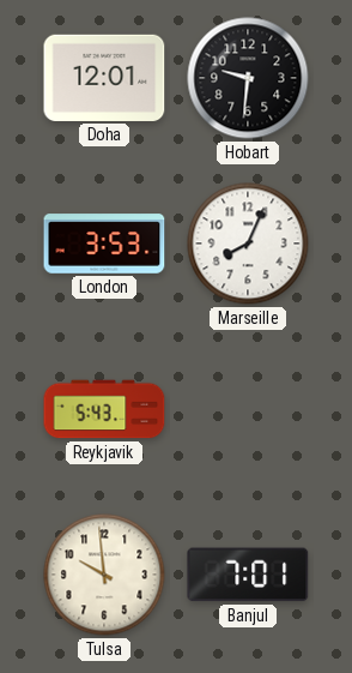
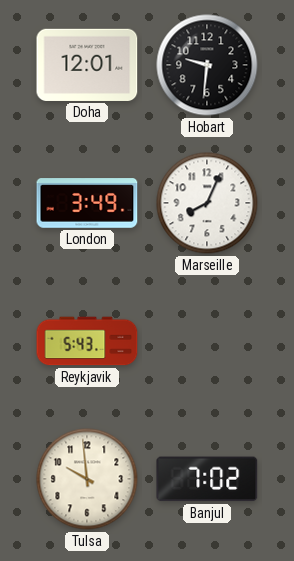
London: 3:53 -> 3:49
Banjul: 7:01 -> 7:02
